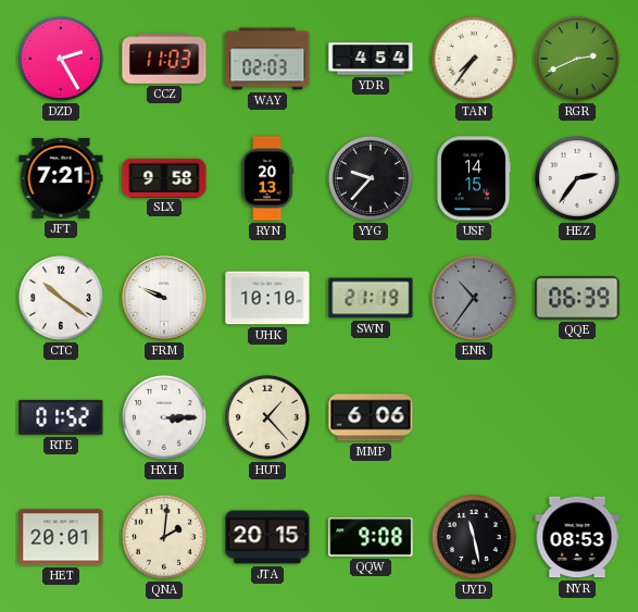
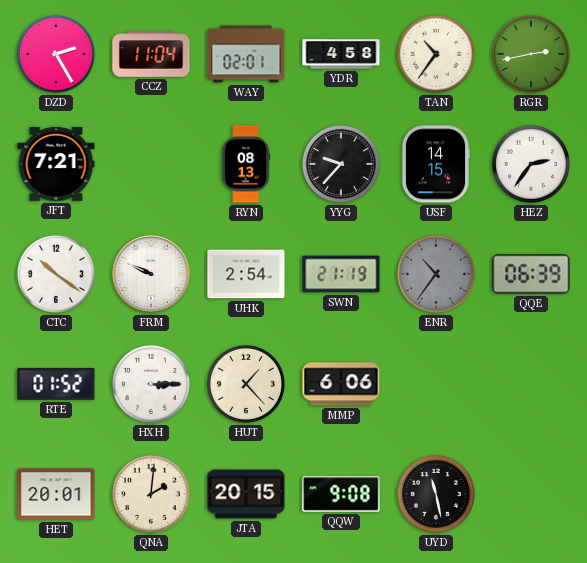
CCZ: 11:03 -> 11:04
WAY: 02:03 -> 02:01
YDR: 4:54 -> 4:58
TAN: 7:36 -> 10:36
RGR: 2:41 -> 2:43
SLX: 9:58 -> none
RYN: 20:13 -> 08:13
UHK: 10:10 -> 2:54
NYR: 08:53 -> none
